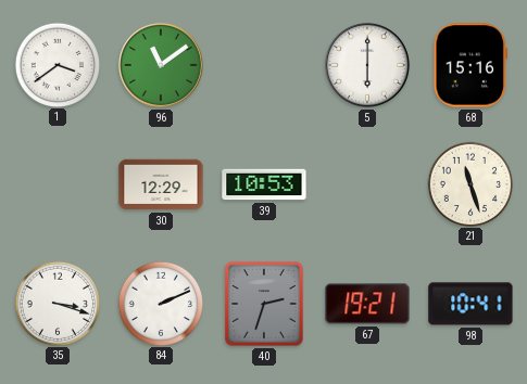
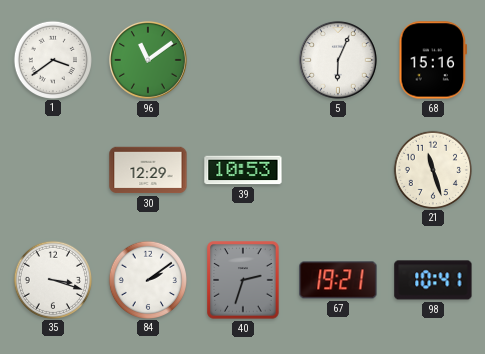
5: 6:00 -> 6:04
84: 2:11 -> 2:09
